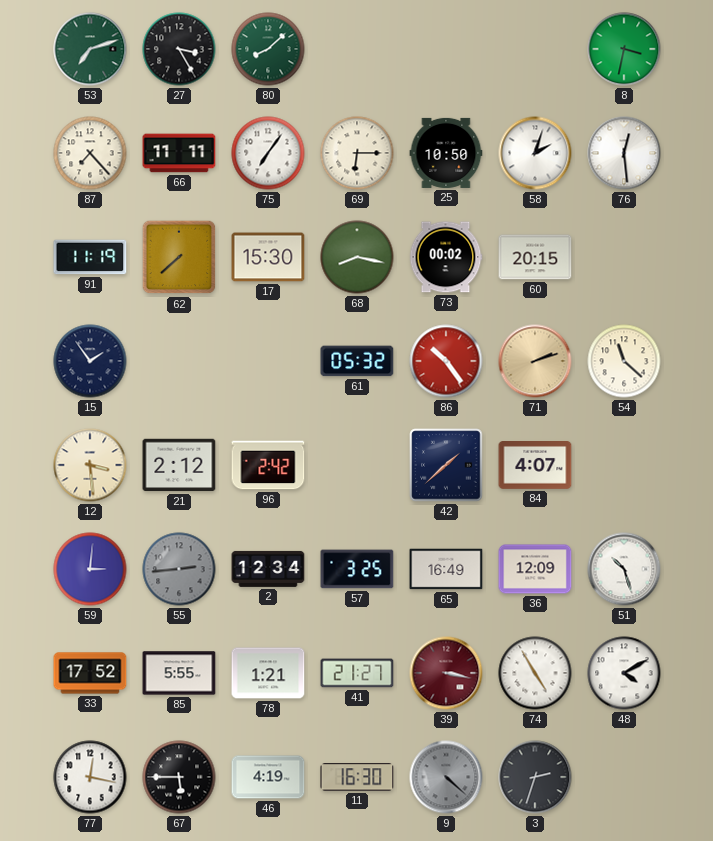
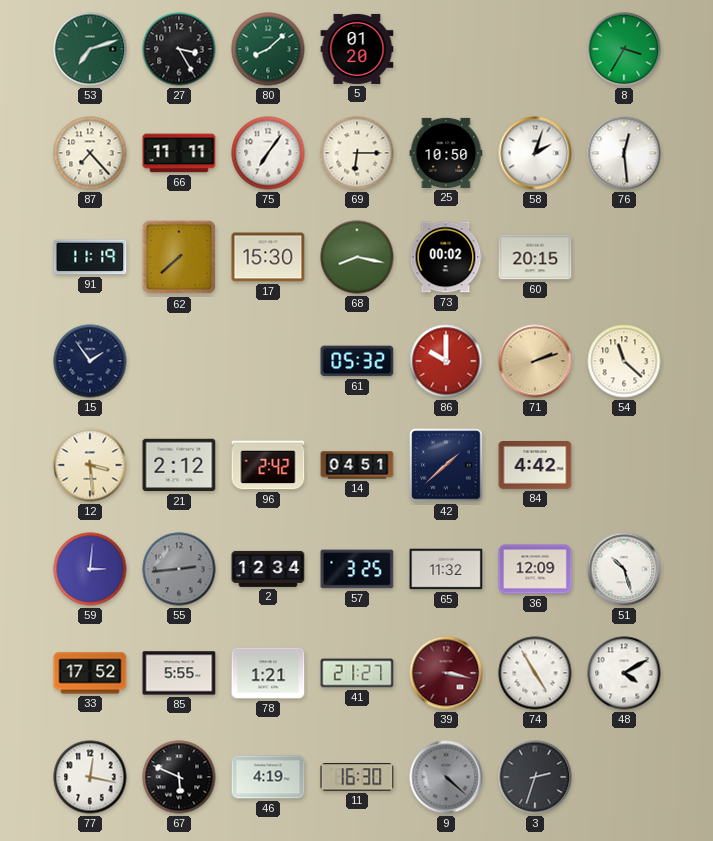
5: none -> 01:20
8: 3:32 -> 3:35
86: 10:24 -> 10:00
14: none -> 04:51
84: 4:07 -> 4:42
65: 16:49 -> 11:32
67: 5:45 -> 5:49
